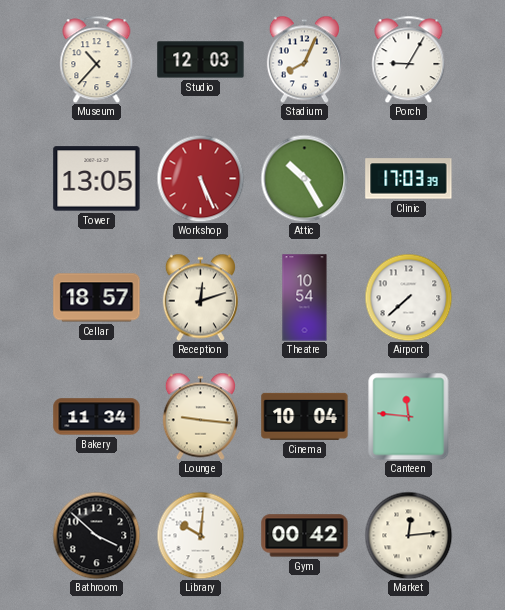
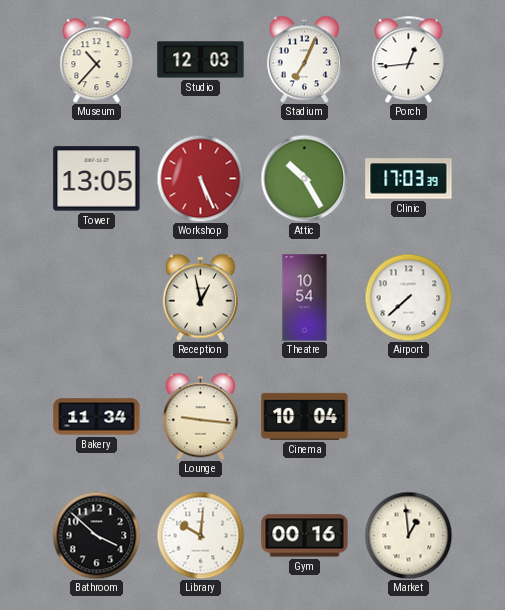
Stadium: 8:04 -> 7:04
Porch: 9:05 -> 12:44
Cellar: 18:57 -> none
Reception: 12:12 -> 12:58
Canteen: 11:46 -> none
Gym: 00:42 -> 00:16
Market: 12:14 -> 12:59
